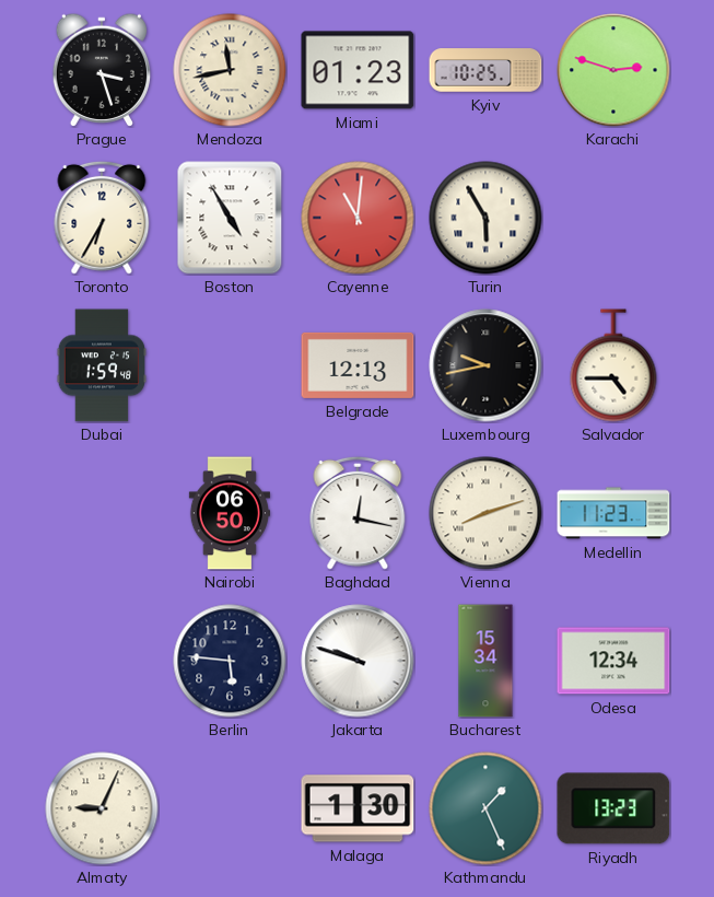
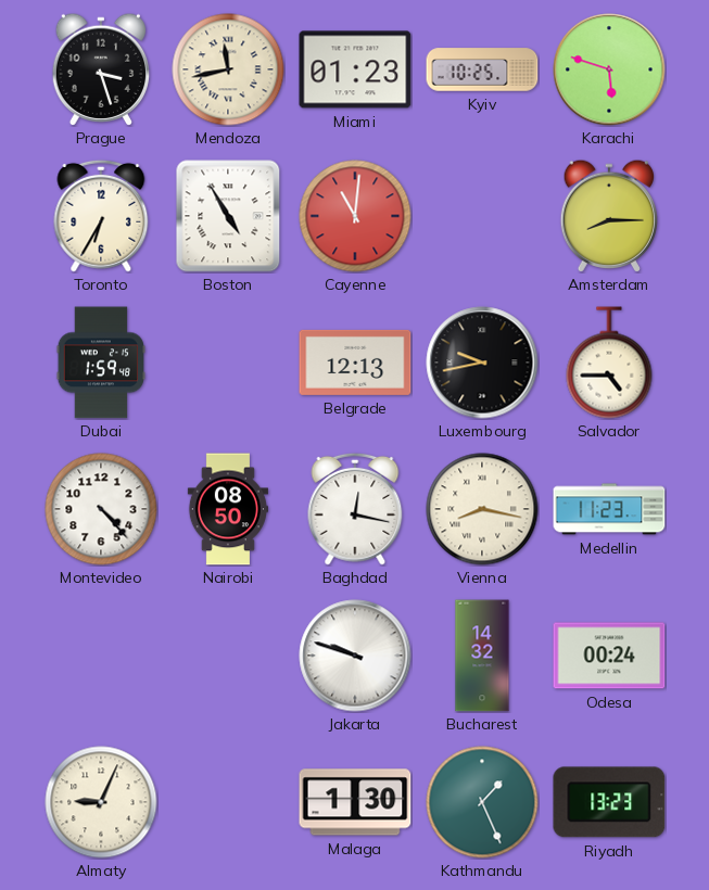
Karachi: 2:48 -> 5:48
Turin: 5:55 -> none
Amsterdam: none -> 8:15
Montevideo: none -> 4:23
Nairobi: 06:50 -> 08:50
Vienna: 8:12 -> 8:17
Berlin: 5:46 -> none
Bucharest: 15:34 -> 14:32
Odesa: 12:34 -> 00:24
